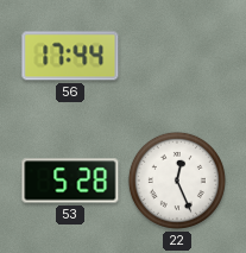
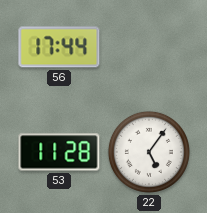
53: 5:28 -> 11:28
22: 12:26 -> 5:06
